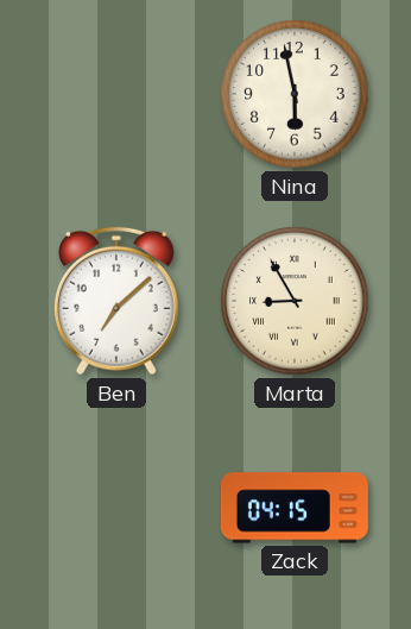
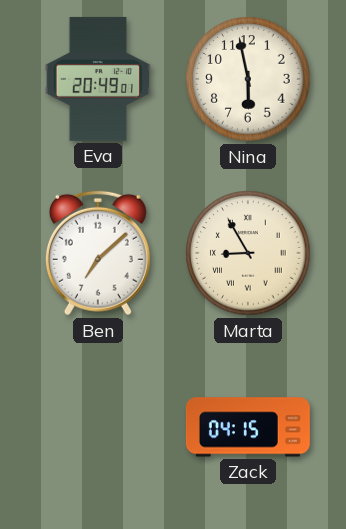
Eva: none -> 20:49
